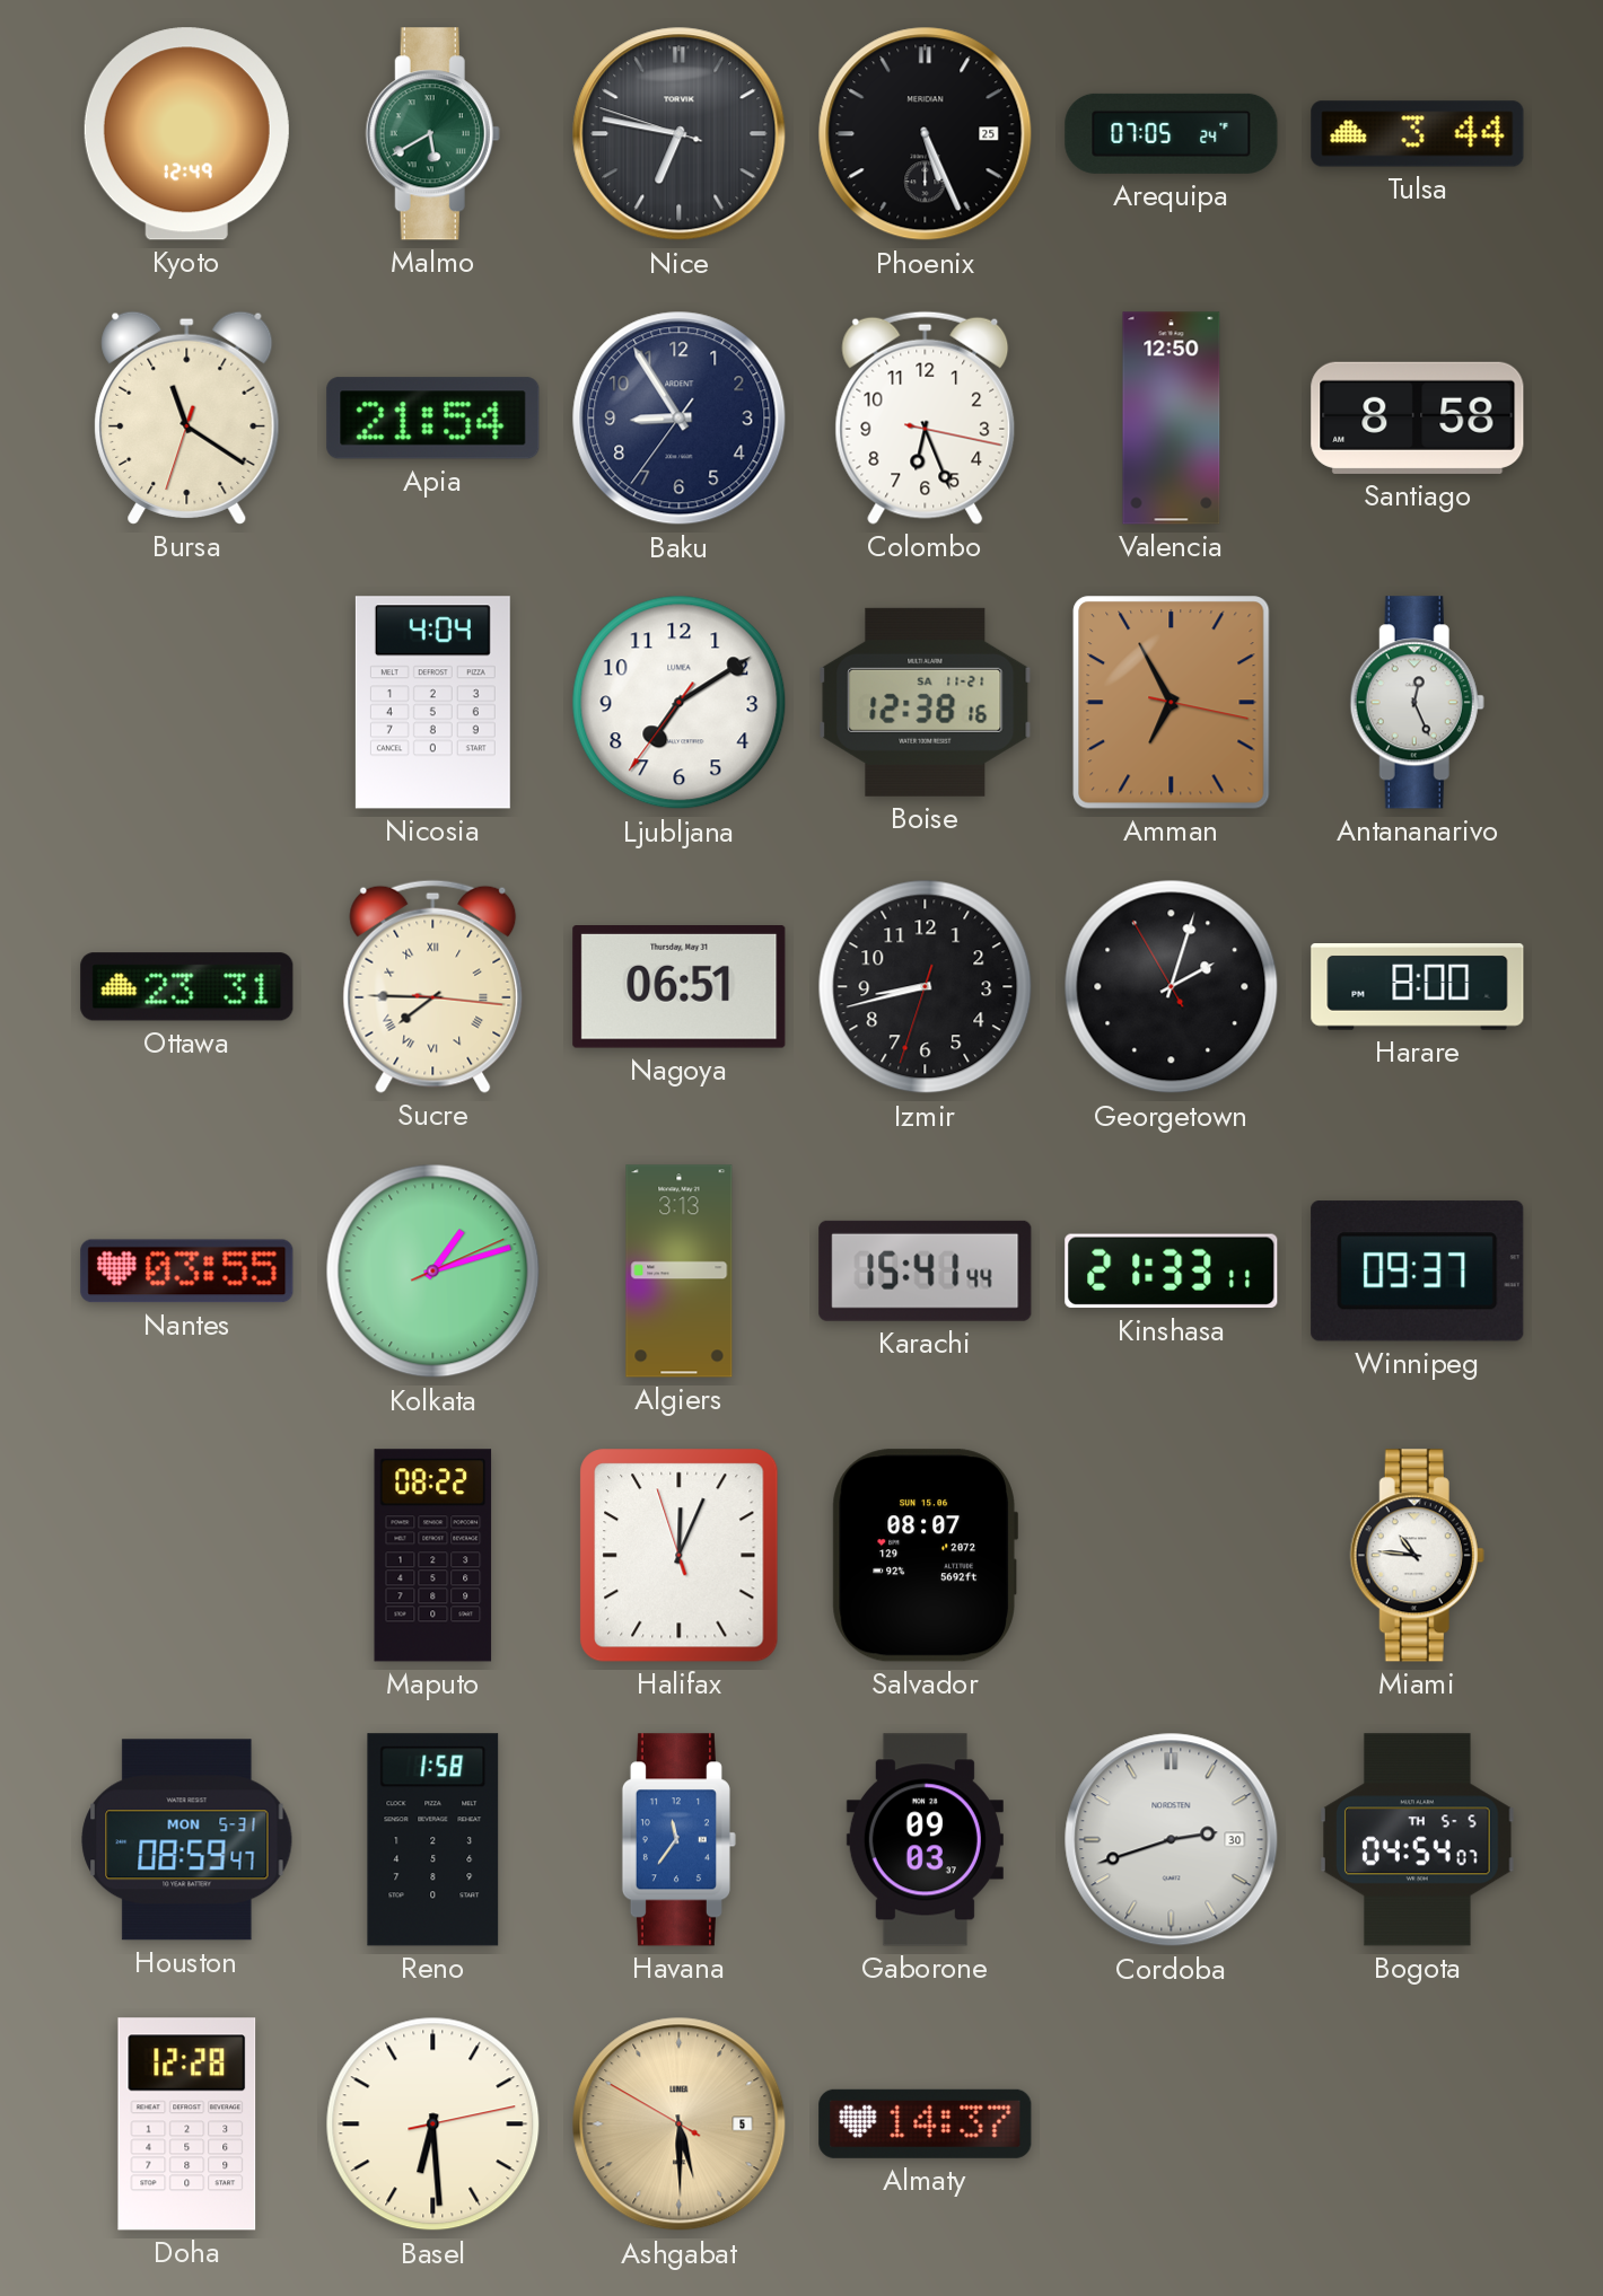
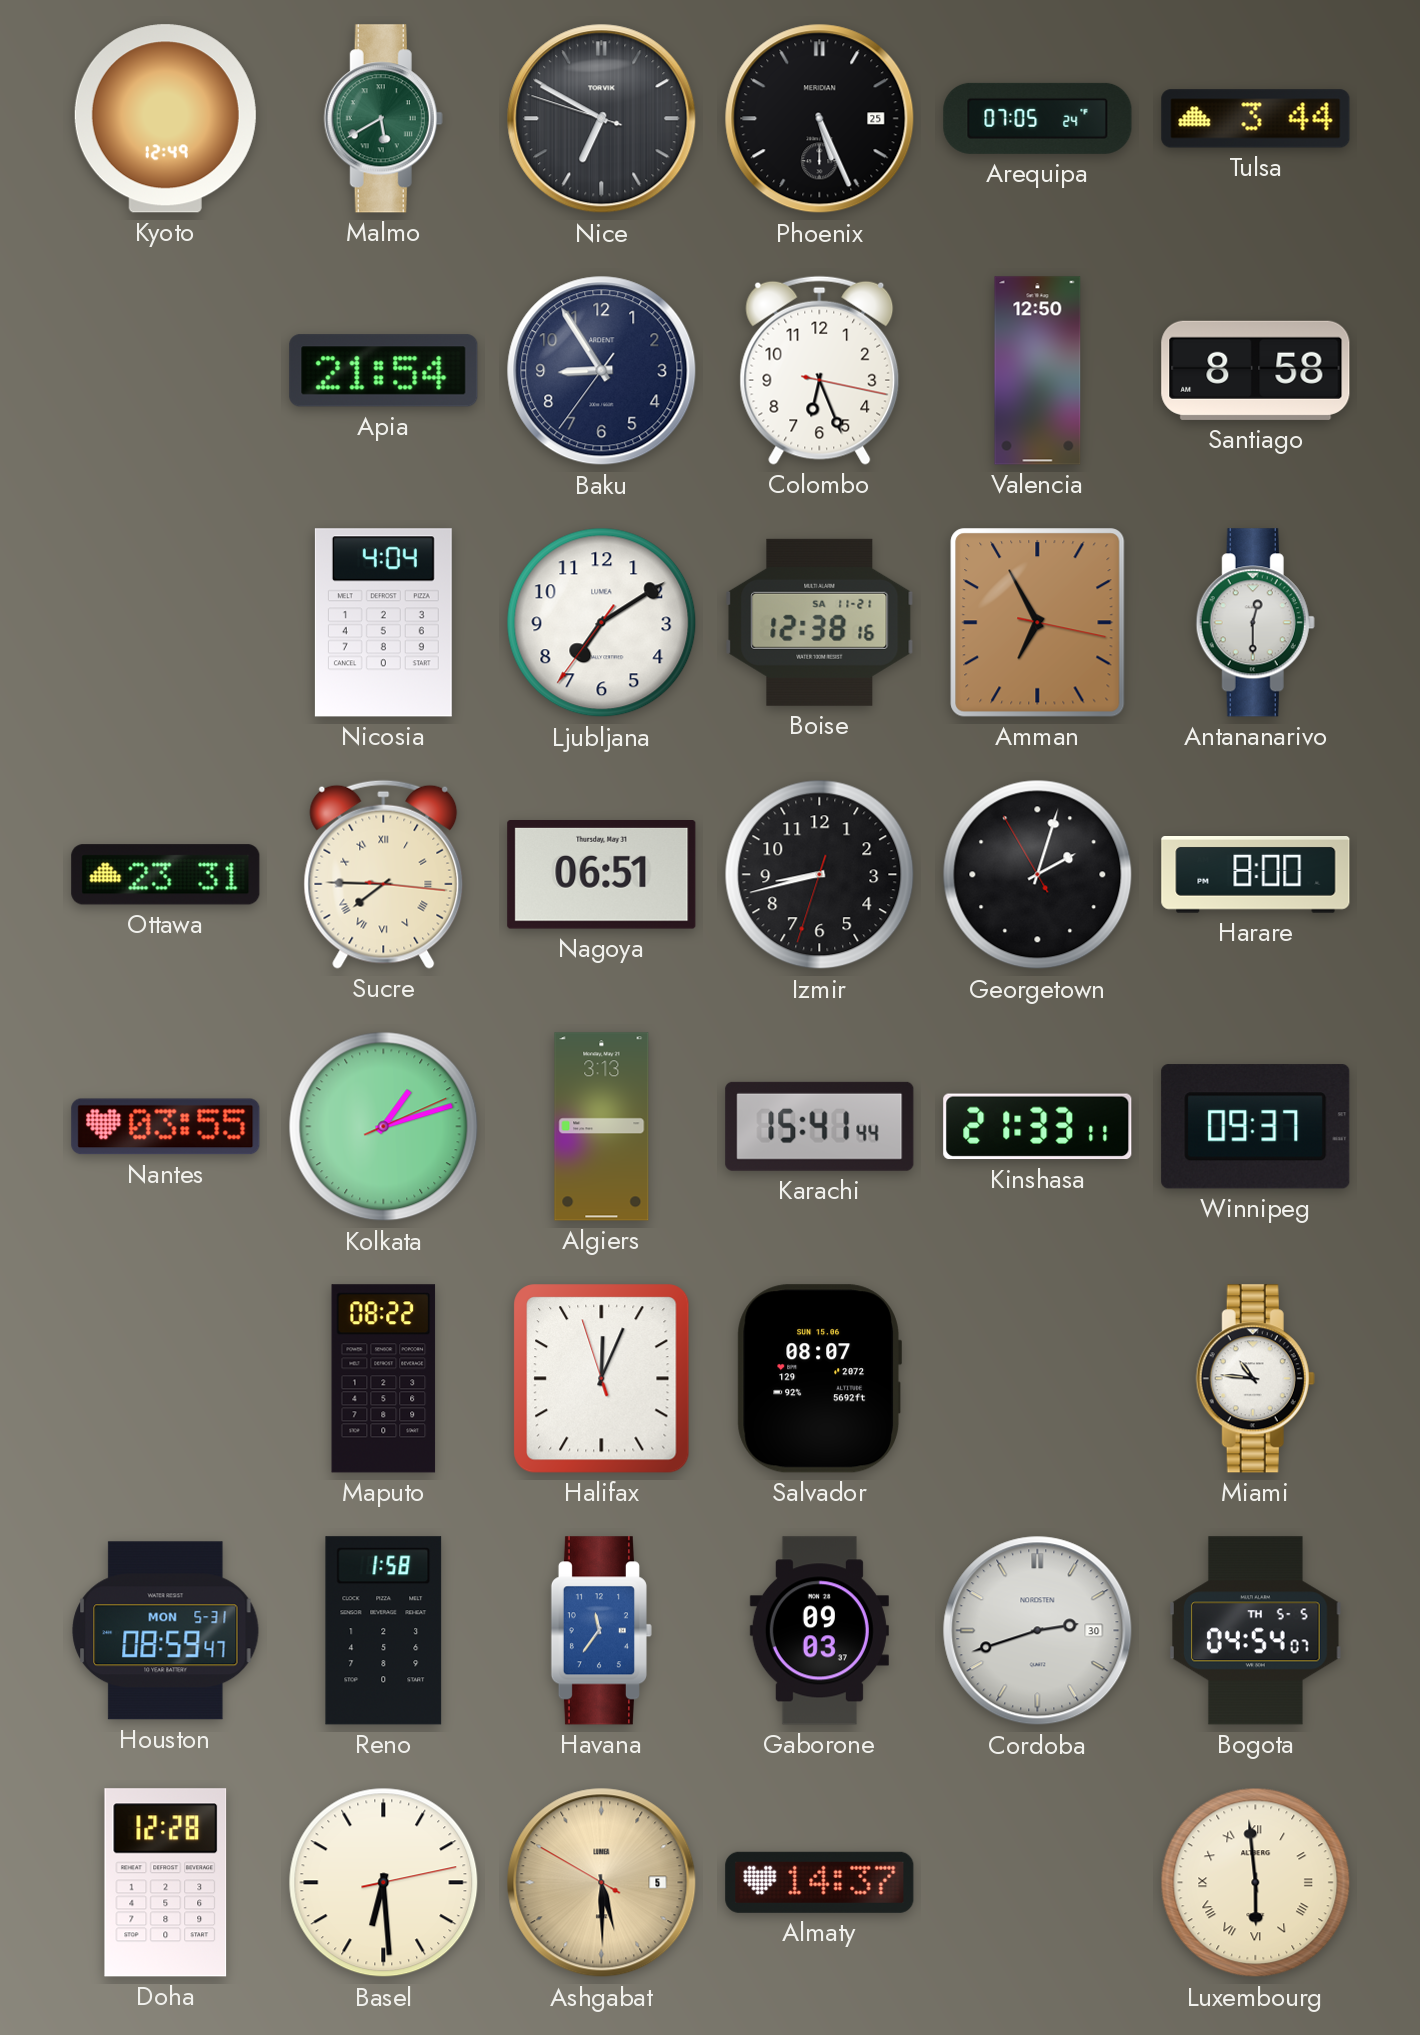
Nice: 6:46 -> 6:49
Bursa: 11:20 -> none
Antananarivo: 12:26 -> 12:30
Luxembourg: none -> 5:59
